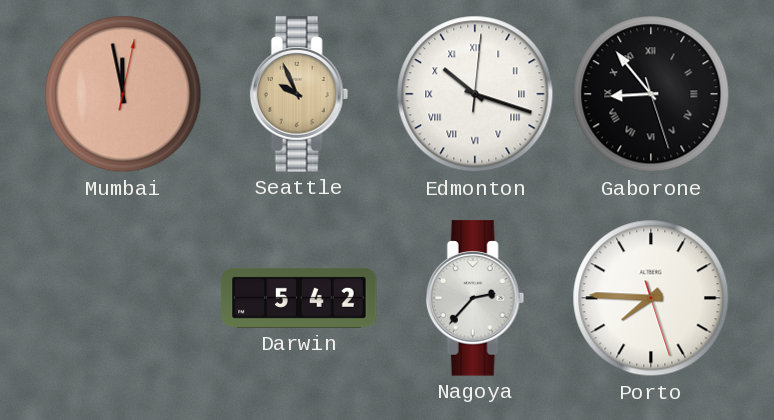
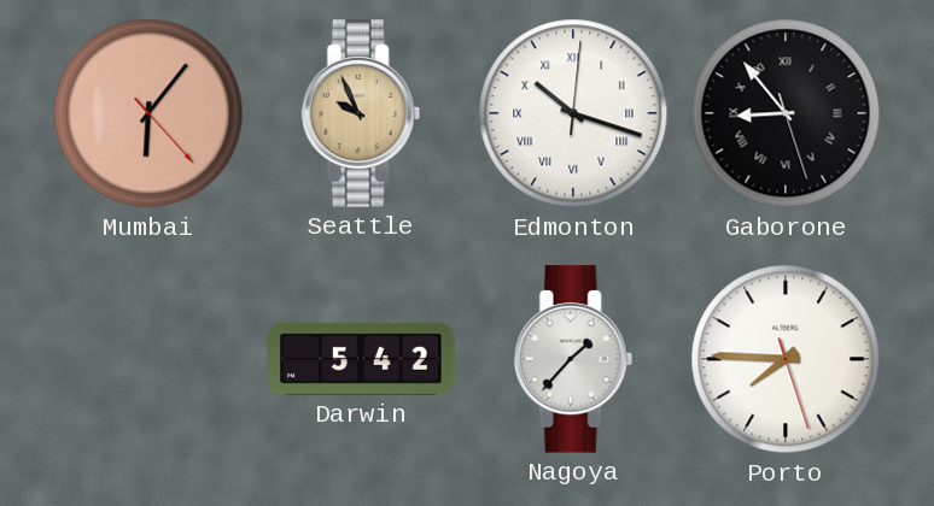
Mumbai: 11:58 -> 6:06
Nagoya: 2:37 -> 1:37
